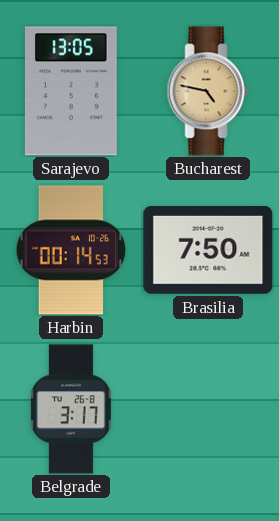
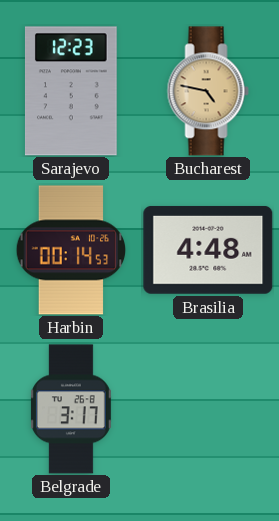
Sarajevo: 13:05 -> 12:23
Brasilia: 7:50 -> 4:48
